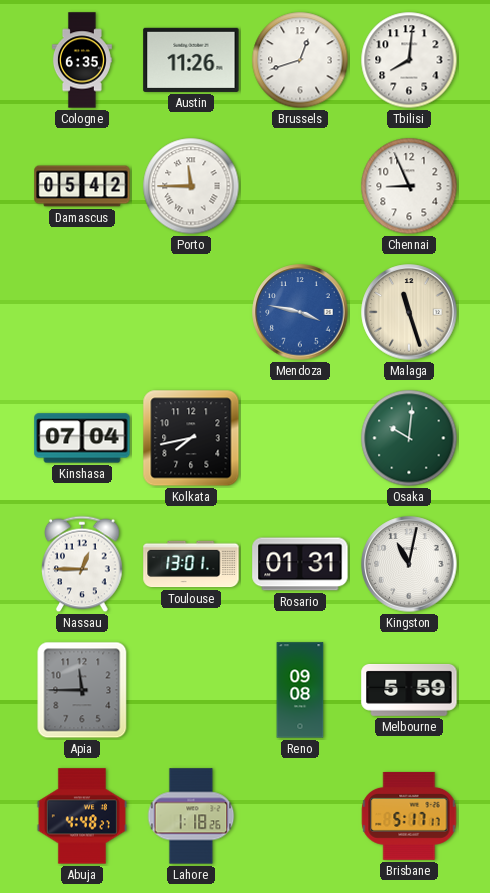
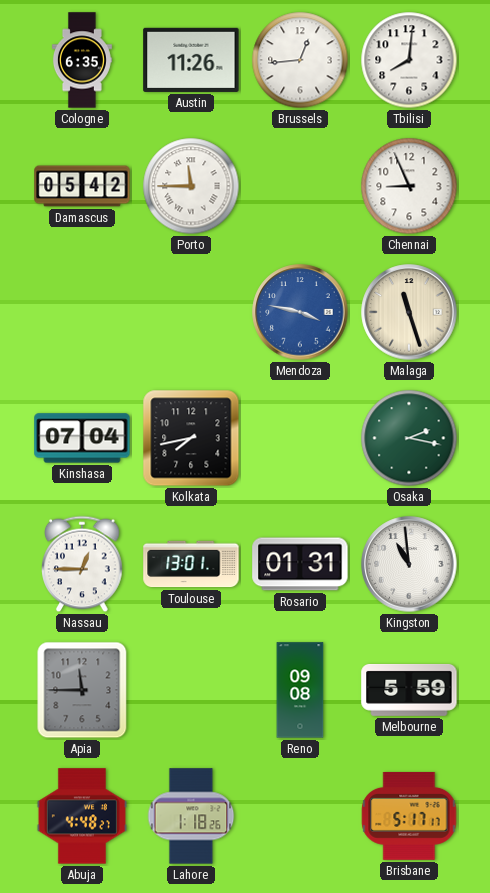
Brussels: 12:42 -> 12:44
Osaka: 10:01 -> 2:17
Kingston: 11:02 -> 10:59
